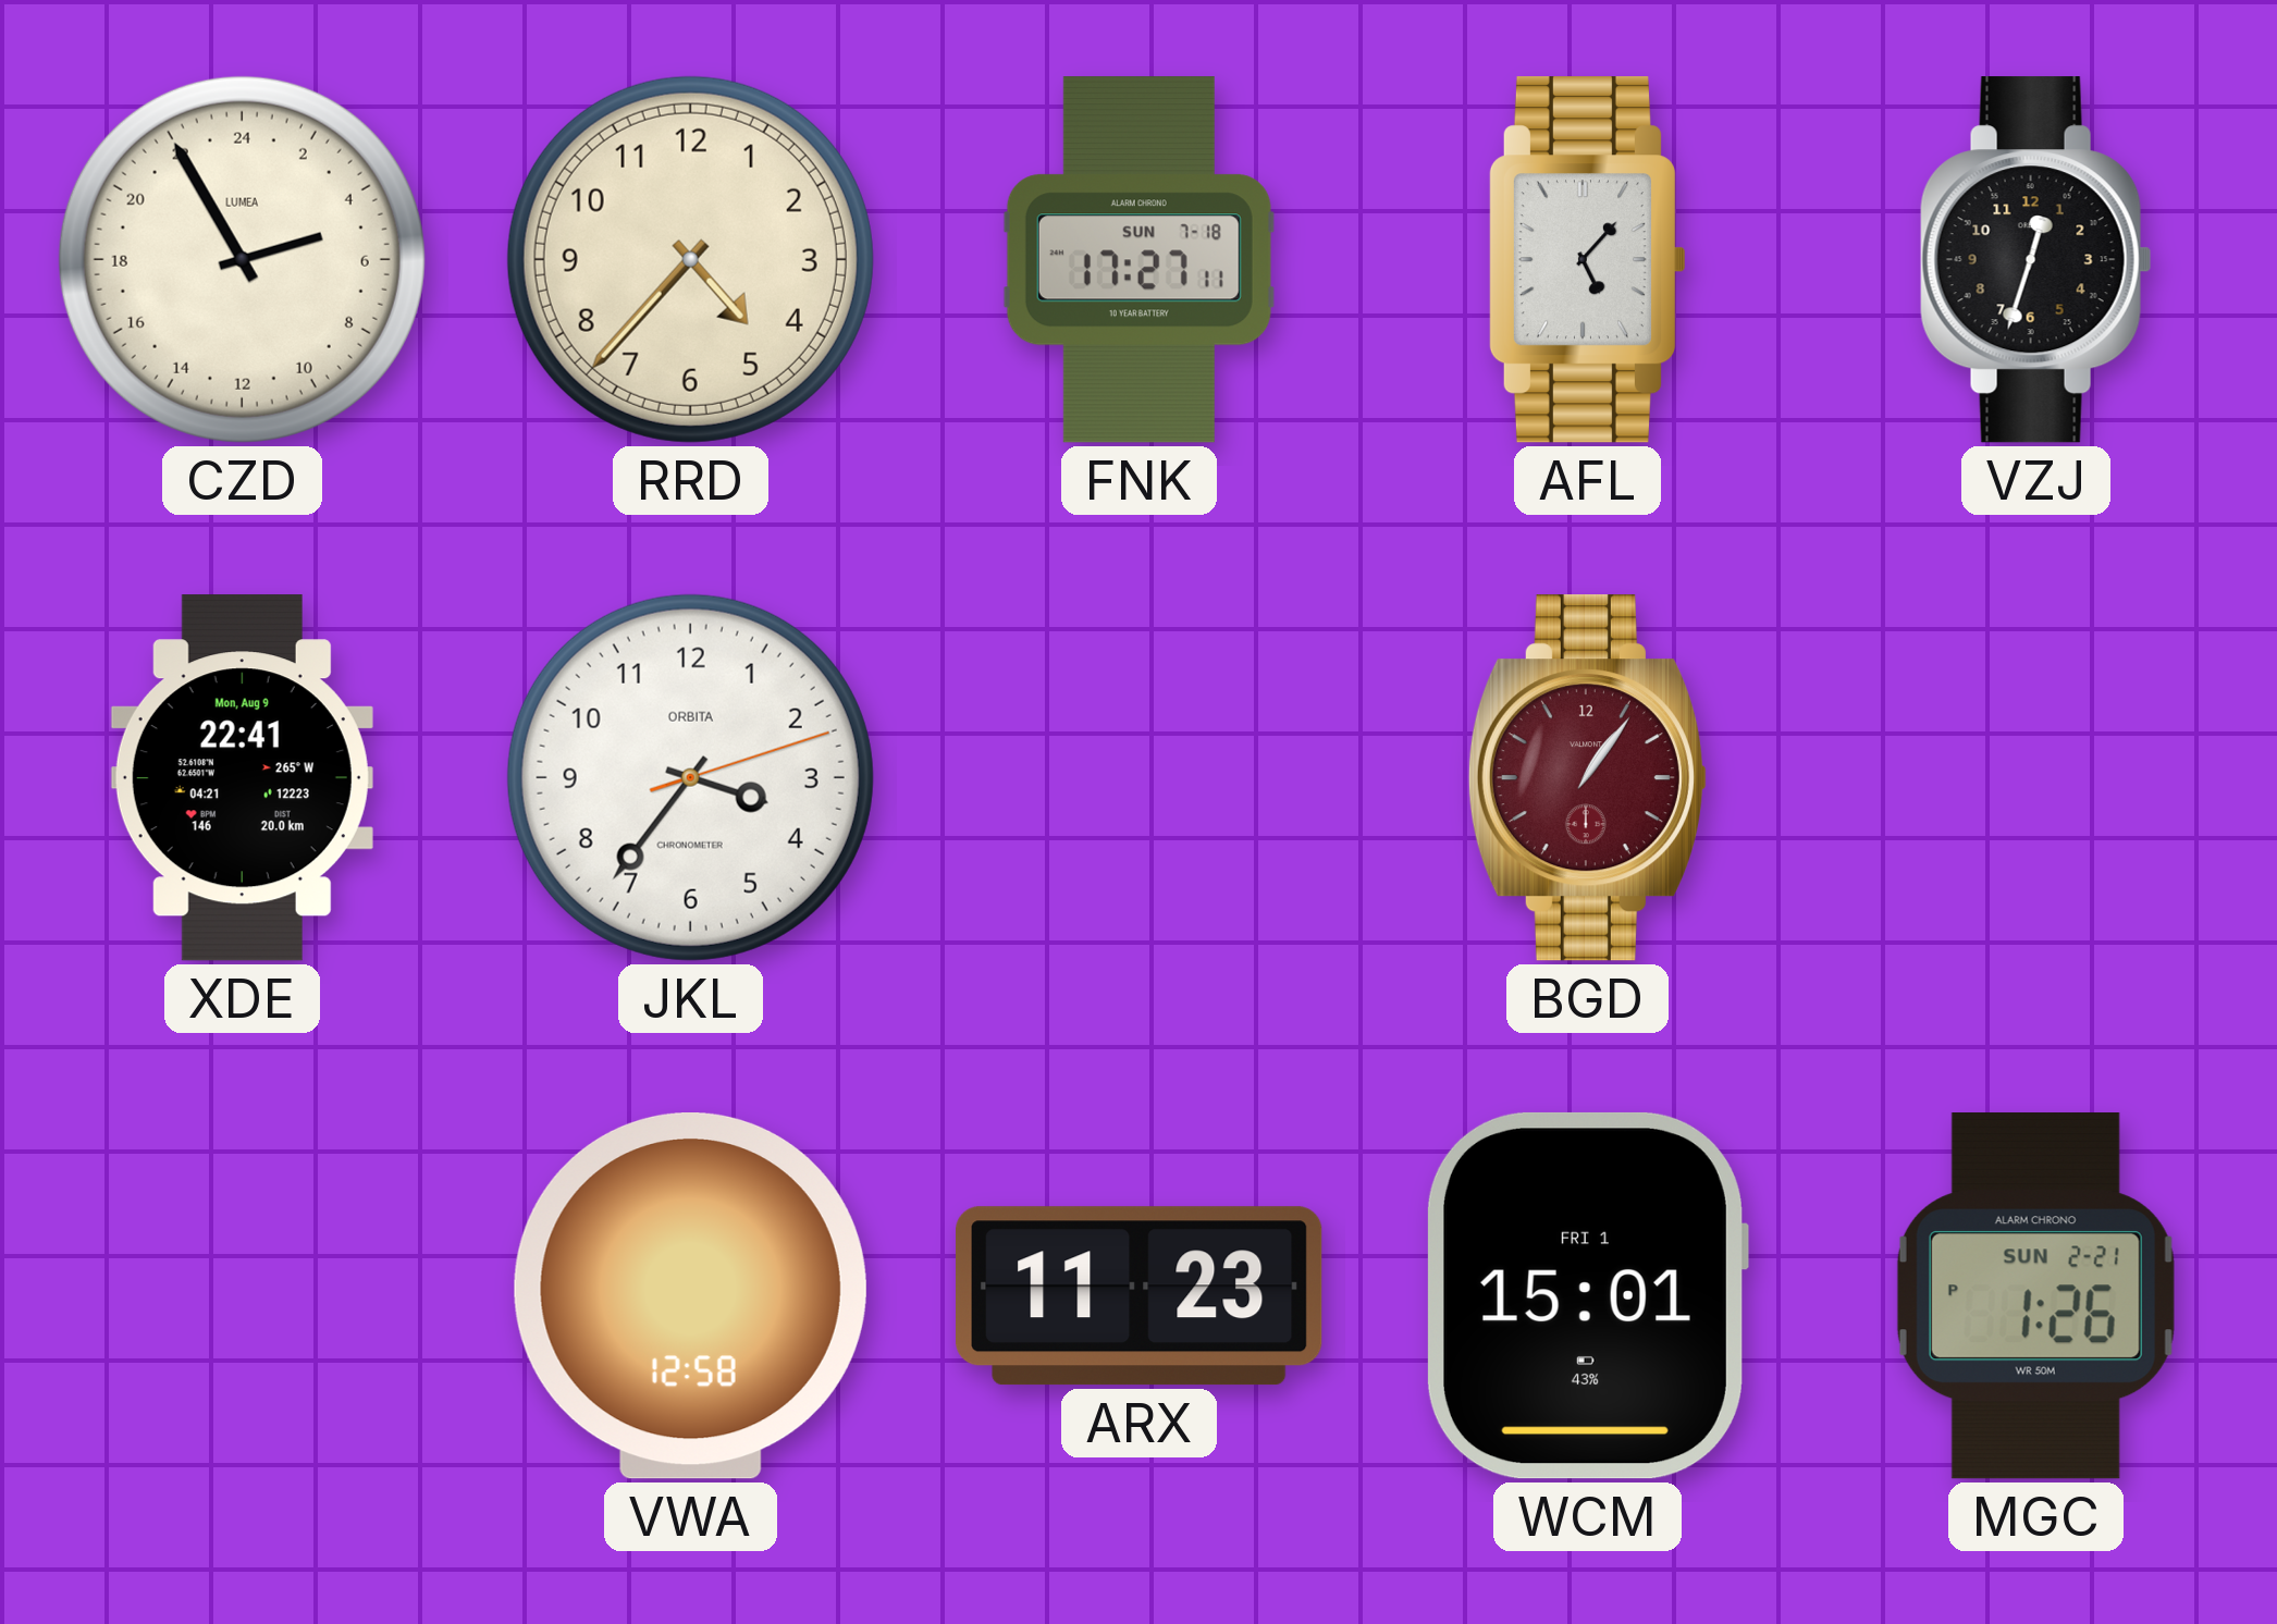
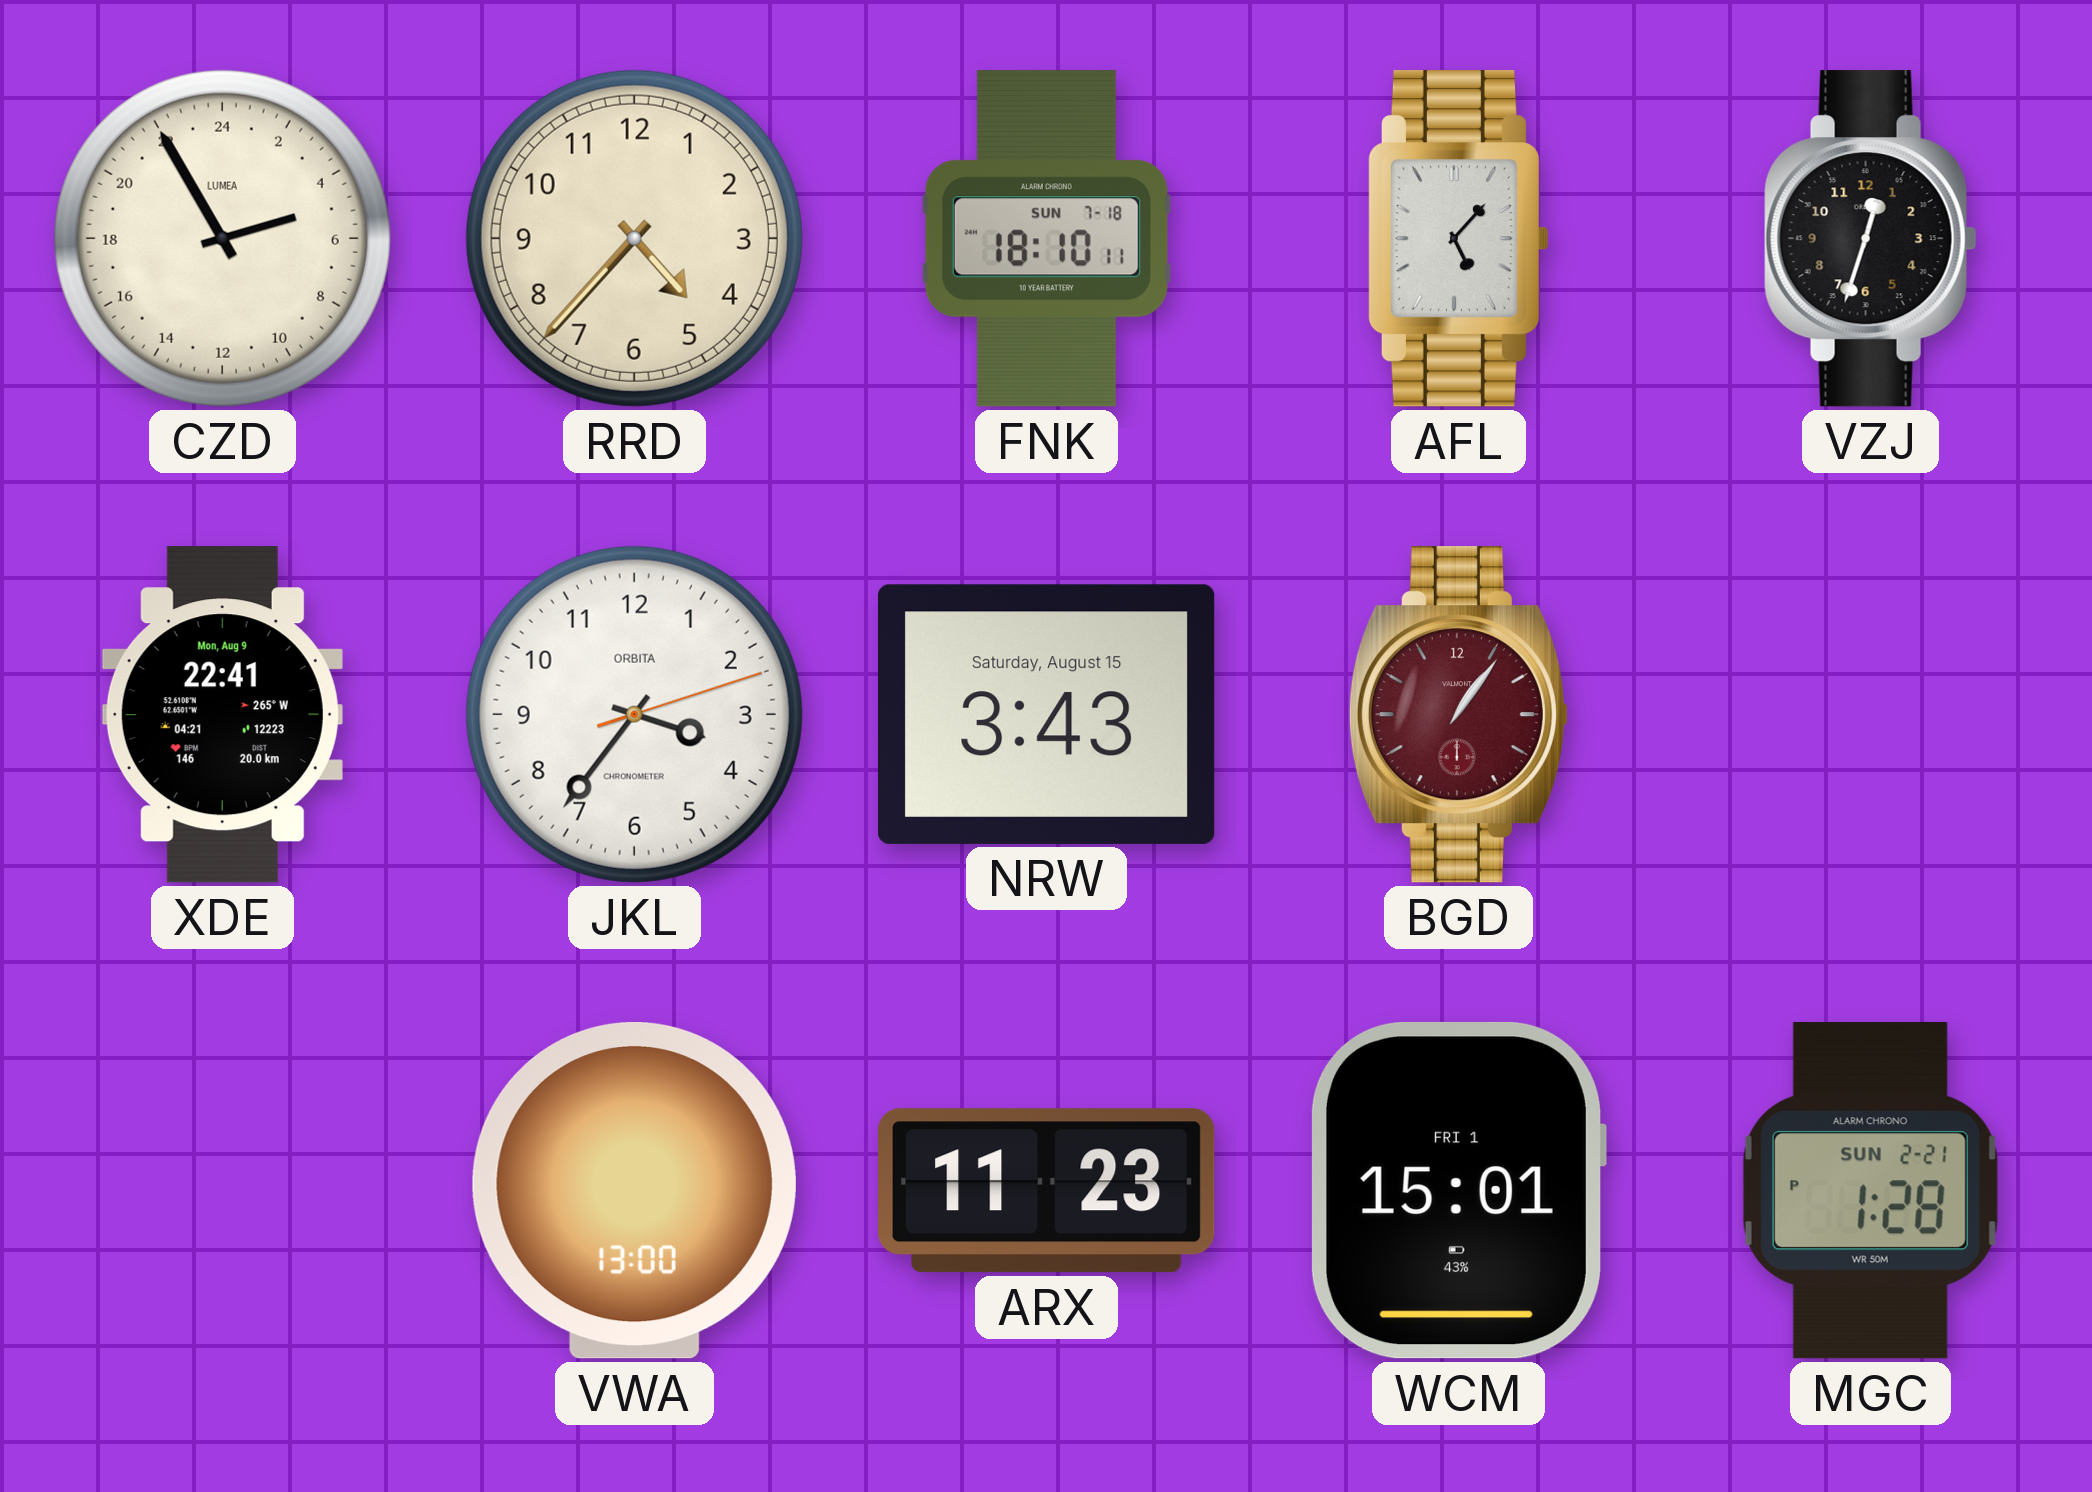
FNK: 17:27 -> 18:10
NRW: none -> 3:43
VWA: 12:58 -> 13:00
MGC: 1:26 -> 1:28
